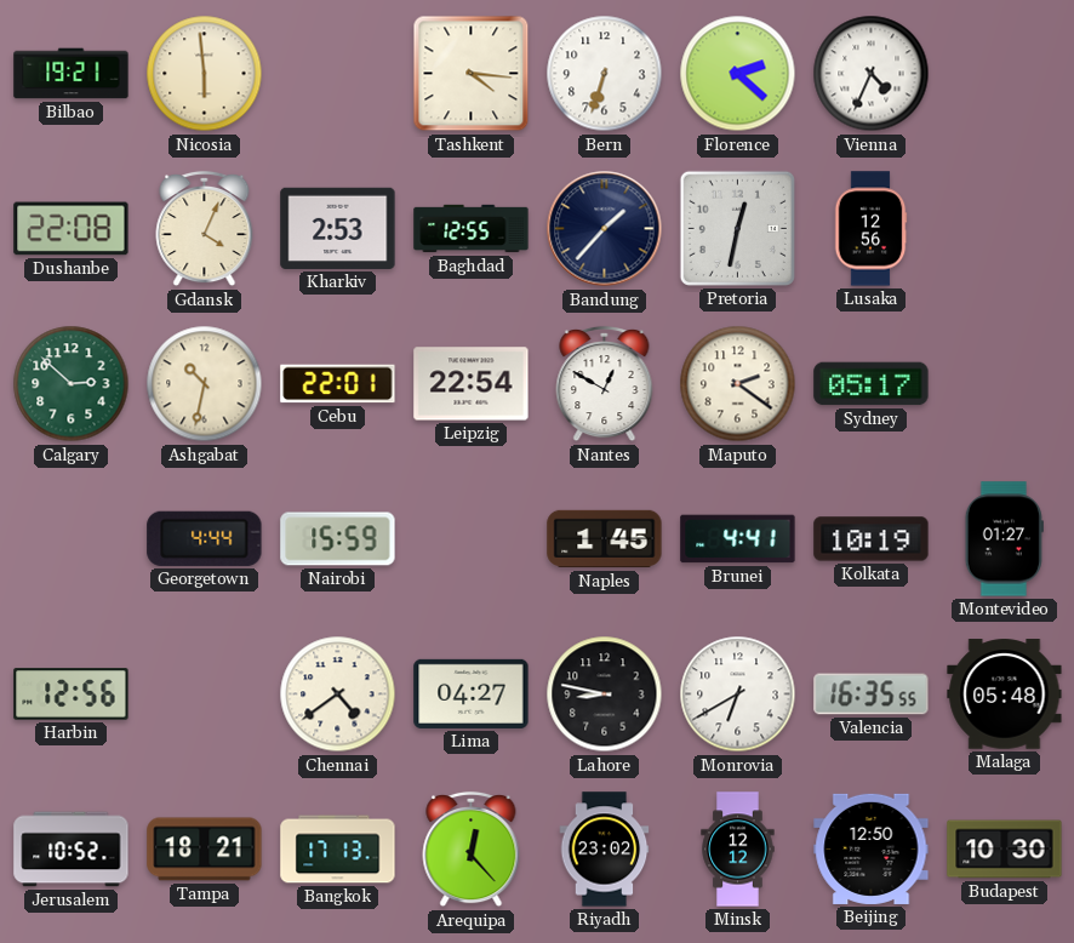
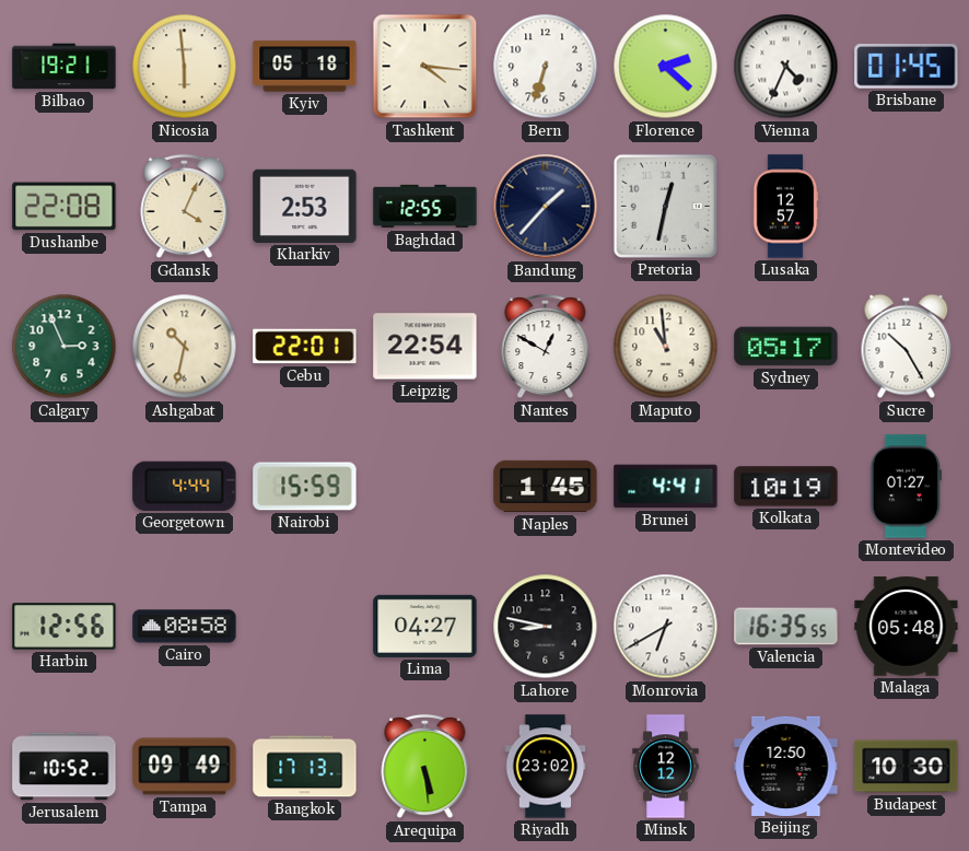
Kyiv: none -> 05:18
Brisbane: none -> 01:45
Lusaka: 12:56 -> 12:57
Calgary: 2:52 -> 2:56
Maputo: 2:21 -> 10:59
Sucre: none -> 10:25
Cairo: none -> 08:58
Chennai: 4:39 -> none
Tampa: 18:21 -> 09:49
Arequipa: 12:23 -> 5:29
